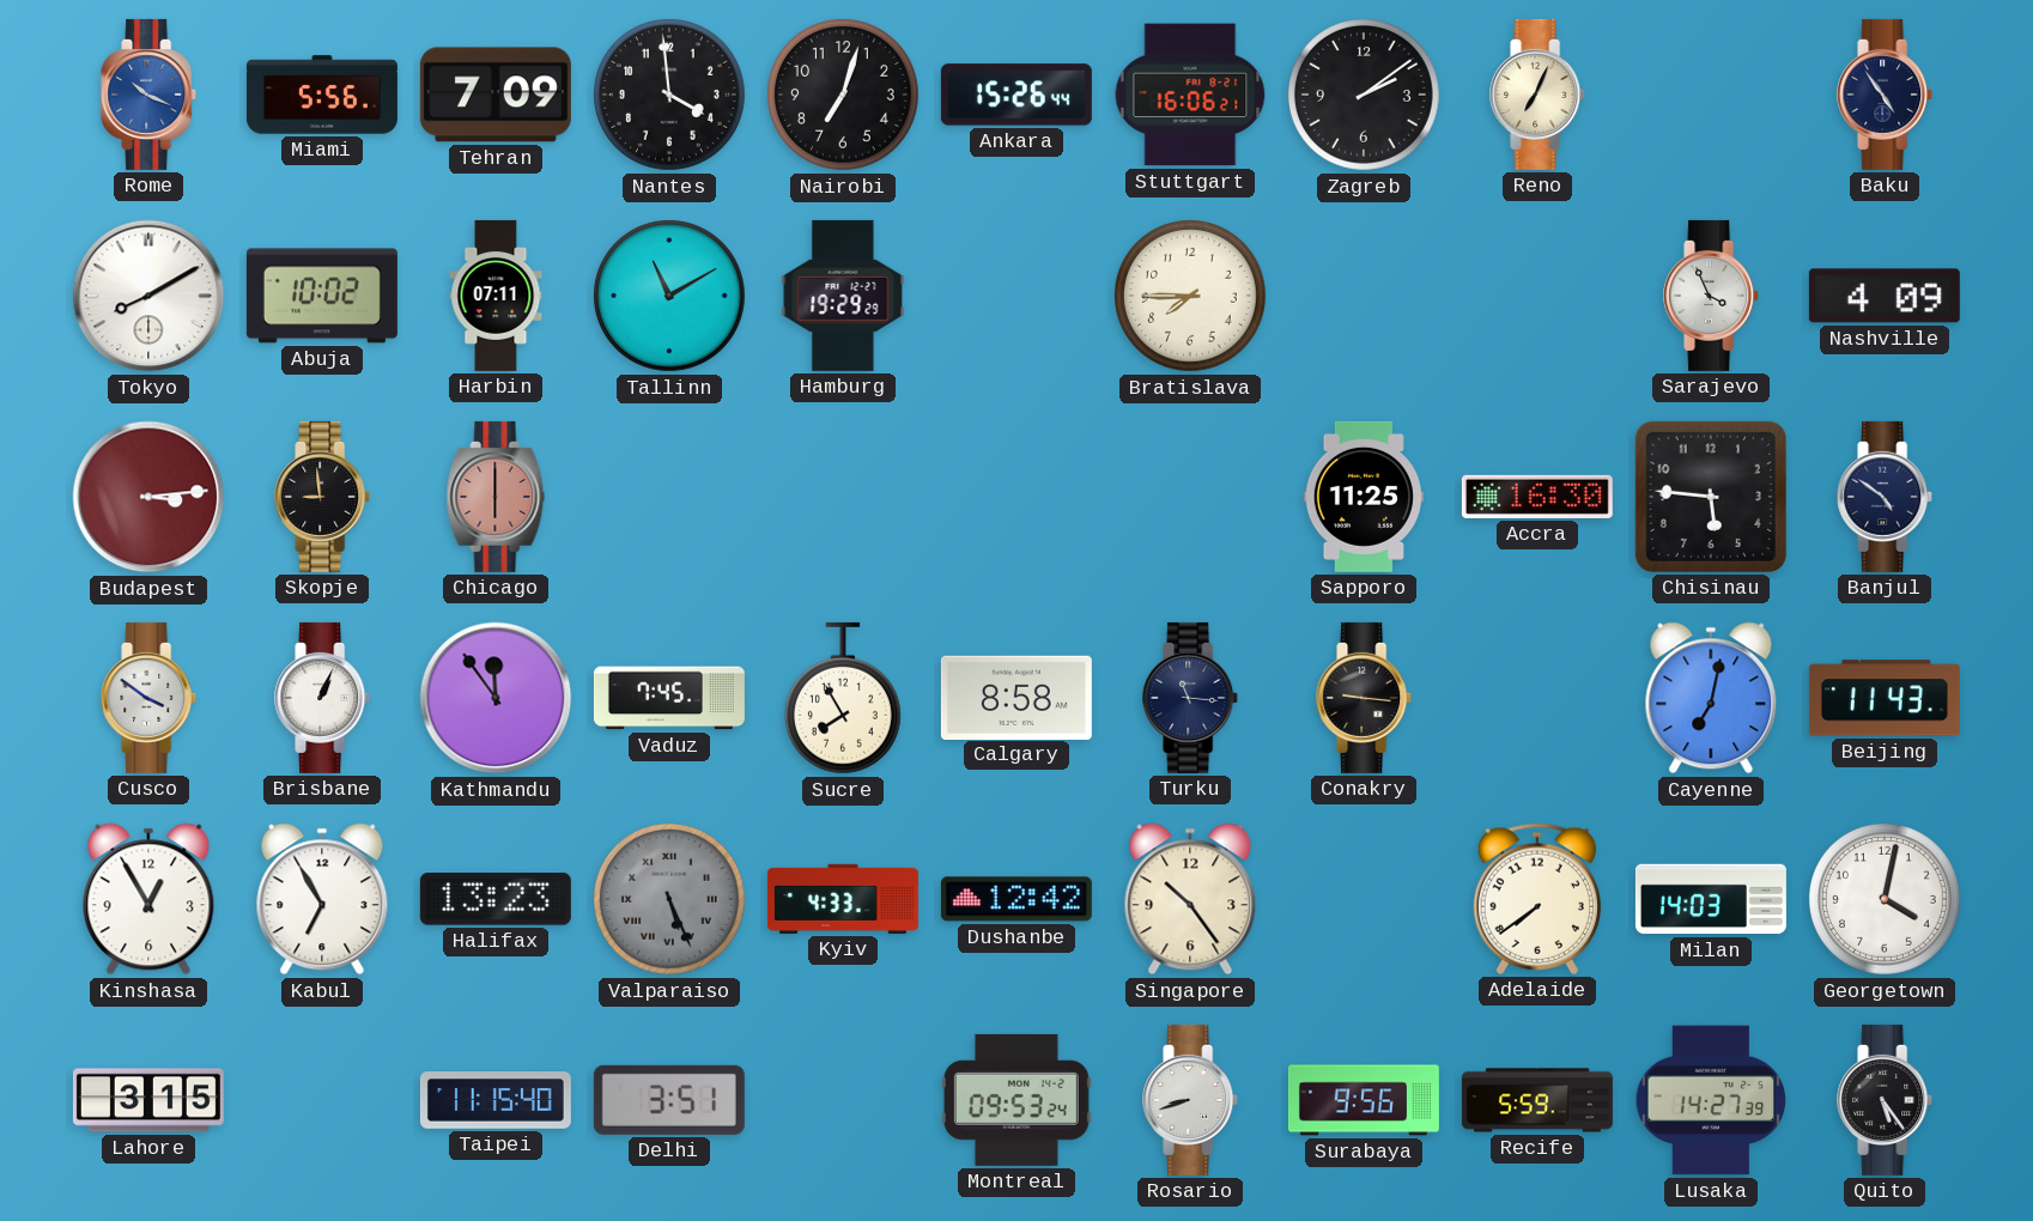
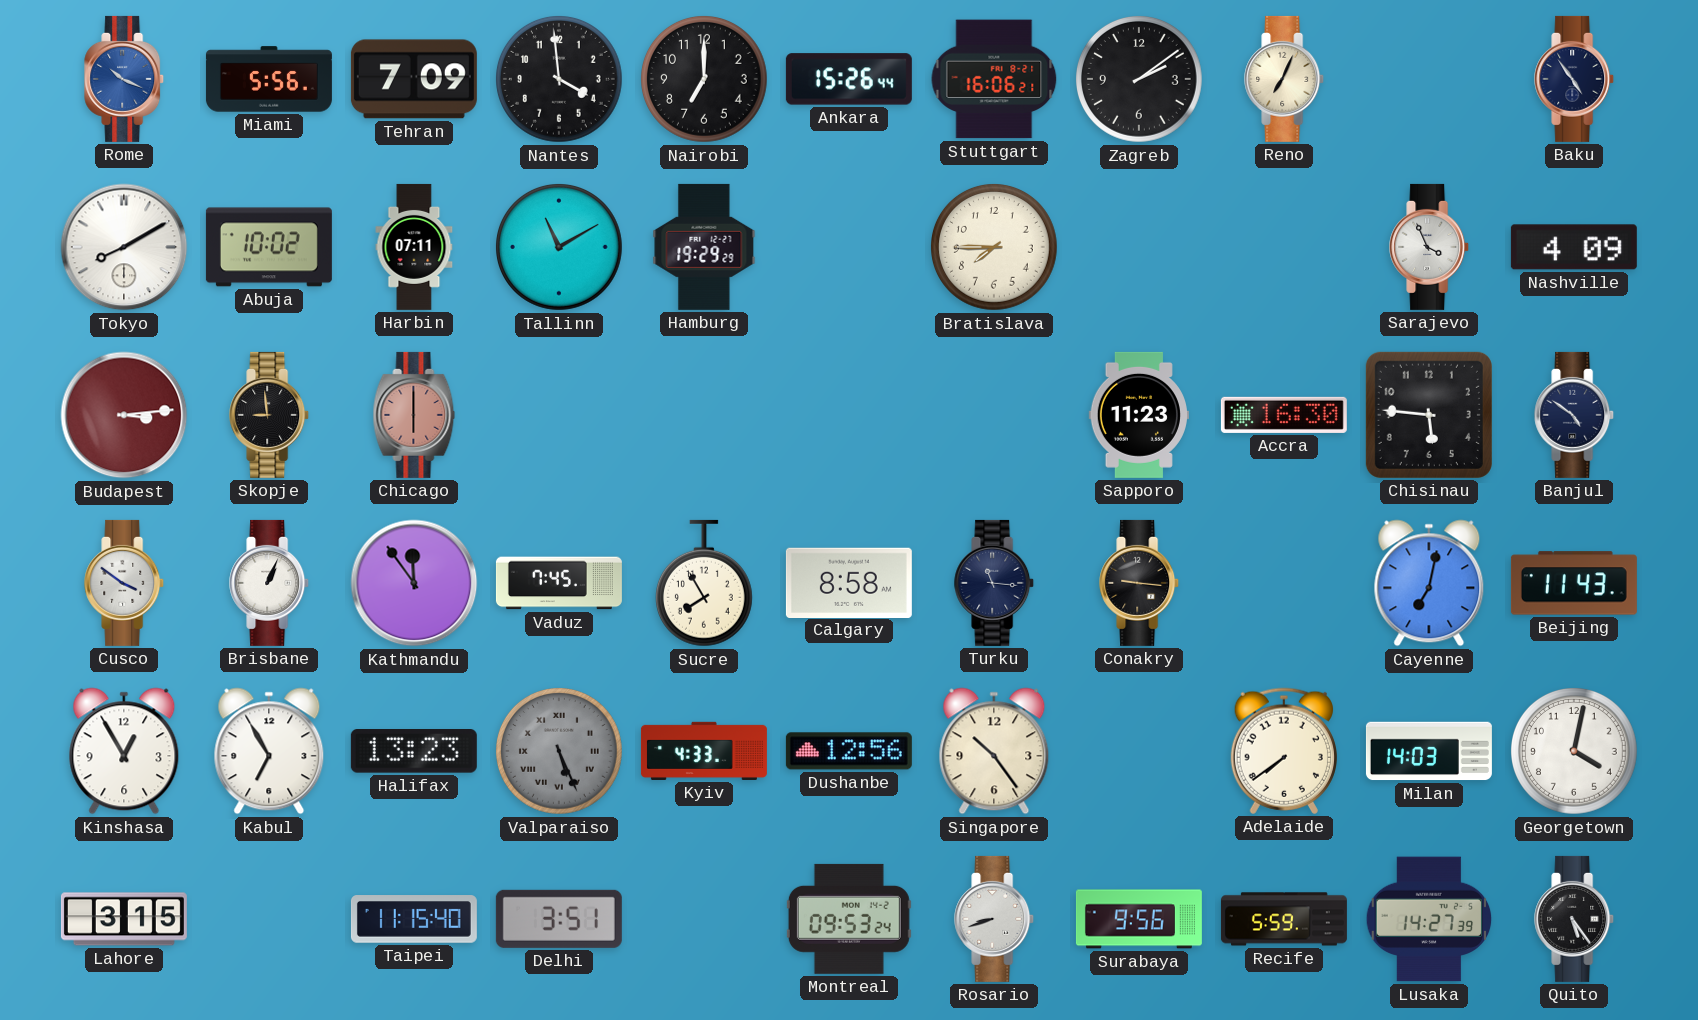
Nairobi: 7:03 -> 7:00
Sapporo: 11:25 -> 11:23
Dushanbe: 12:42 -> 12:56
